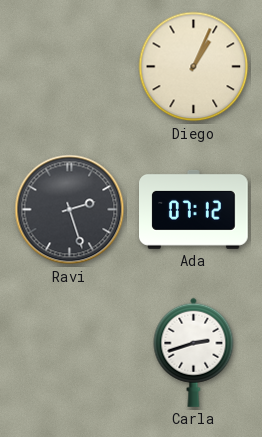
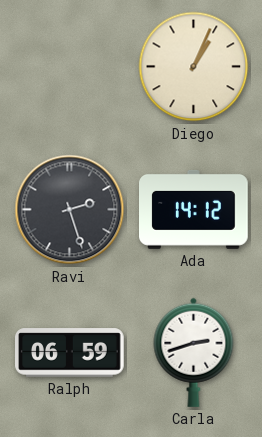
Ada: 07:12 -> 14:12
Ralph: none -> 06:59
